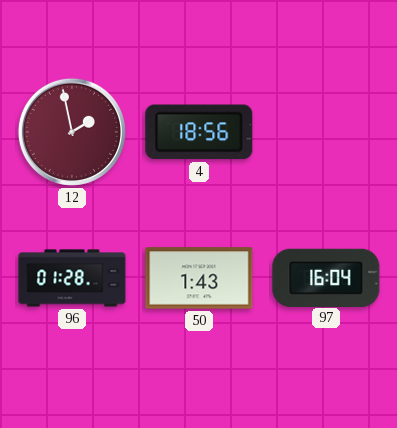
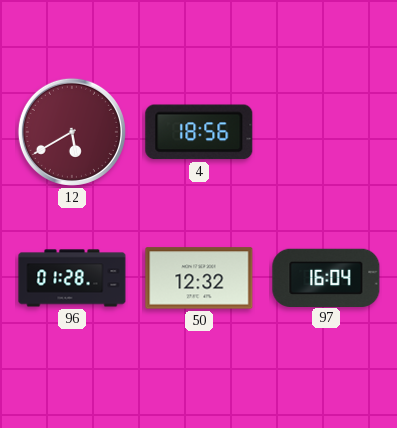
12: 1:58 -> 5:40
50: 1:43 -> 12:32
